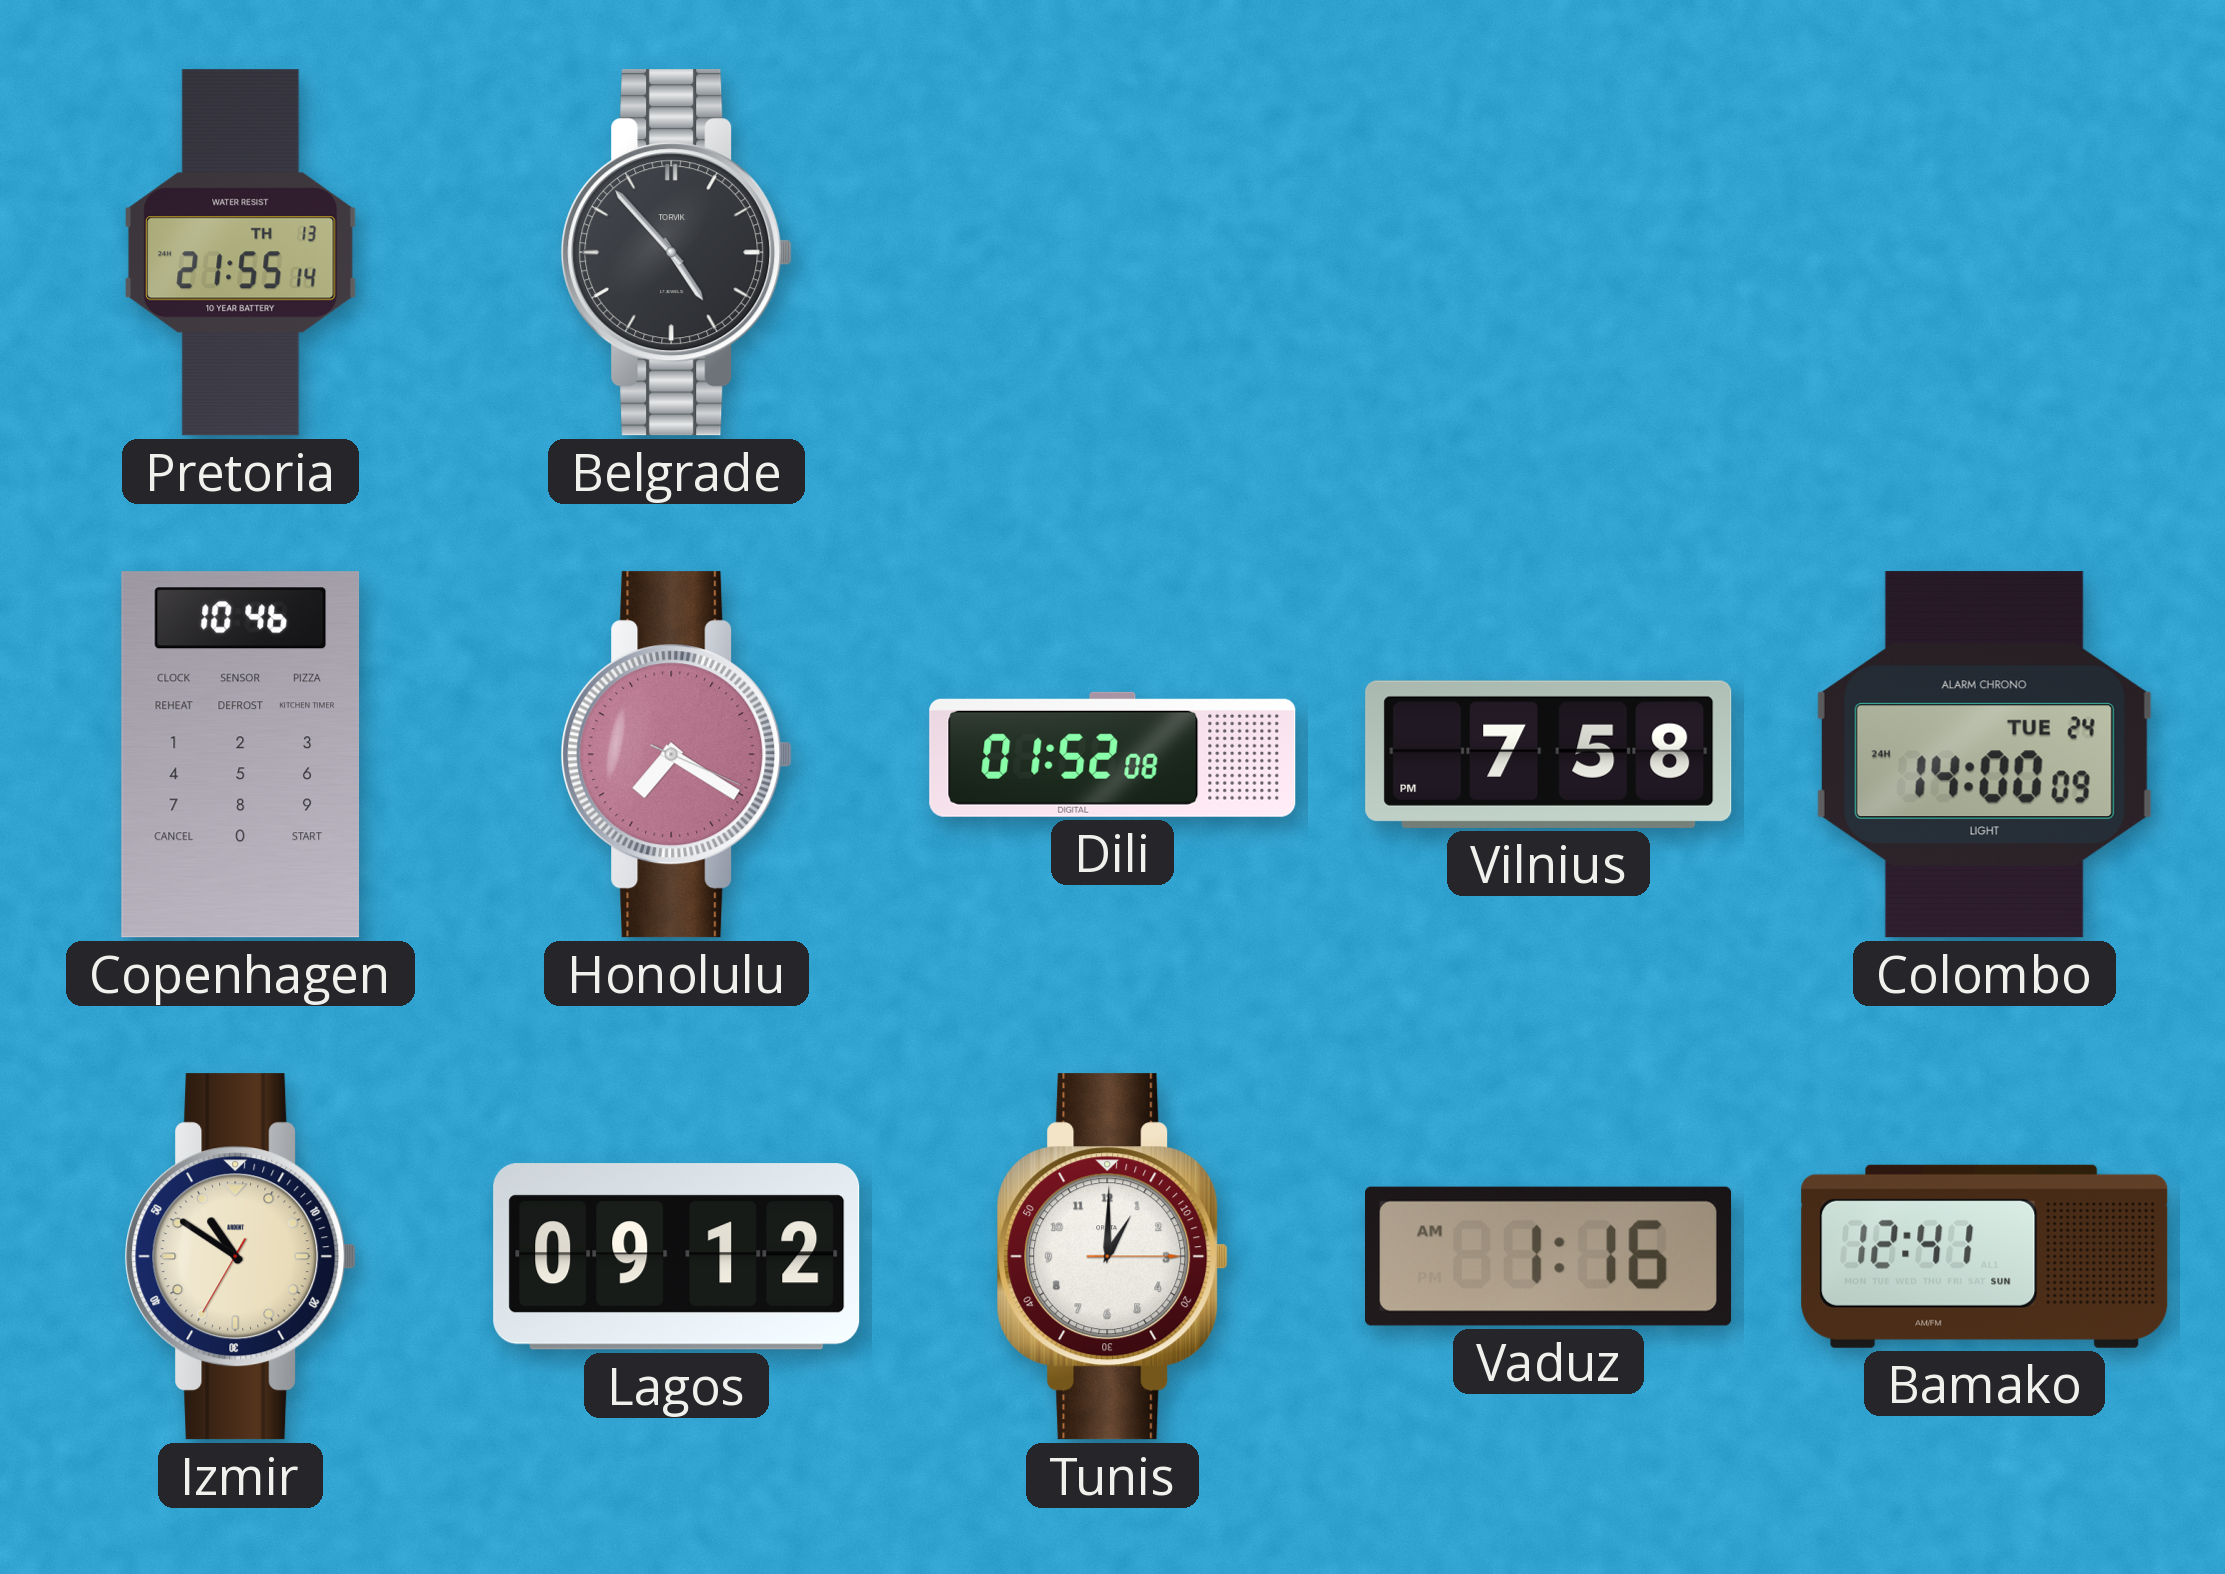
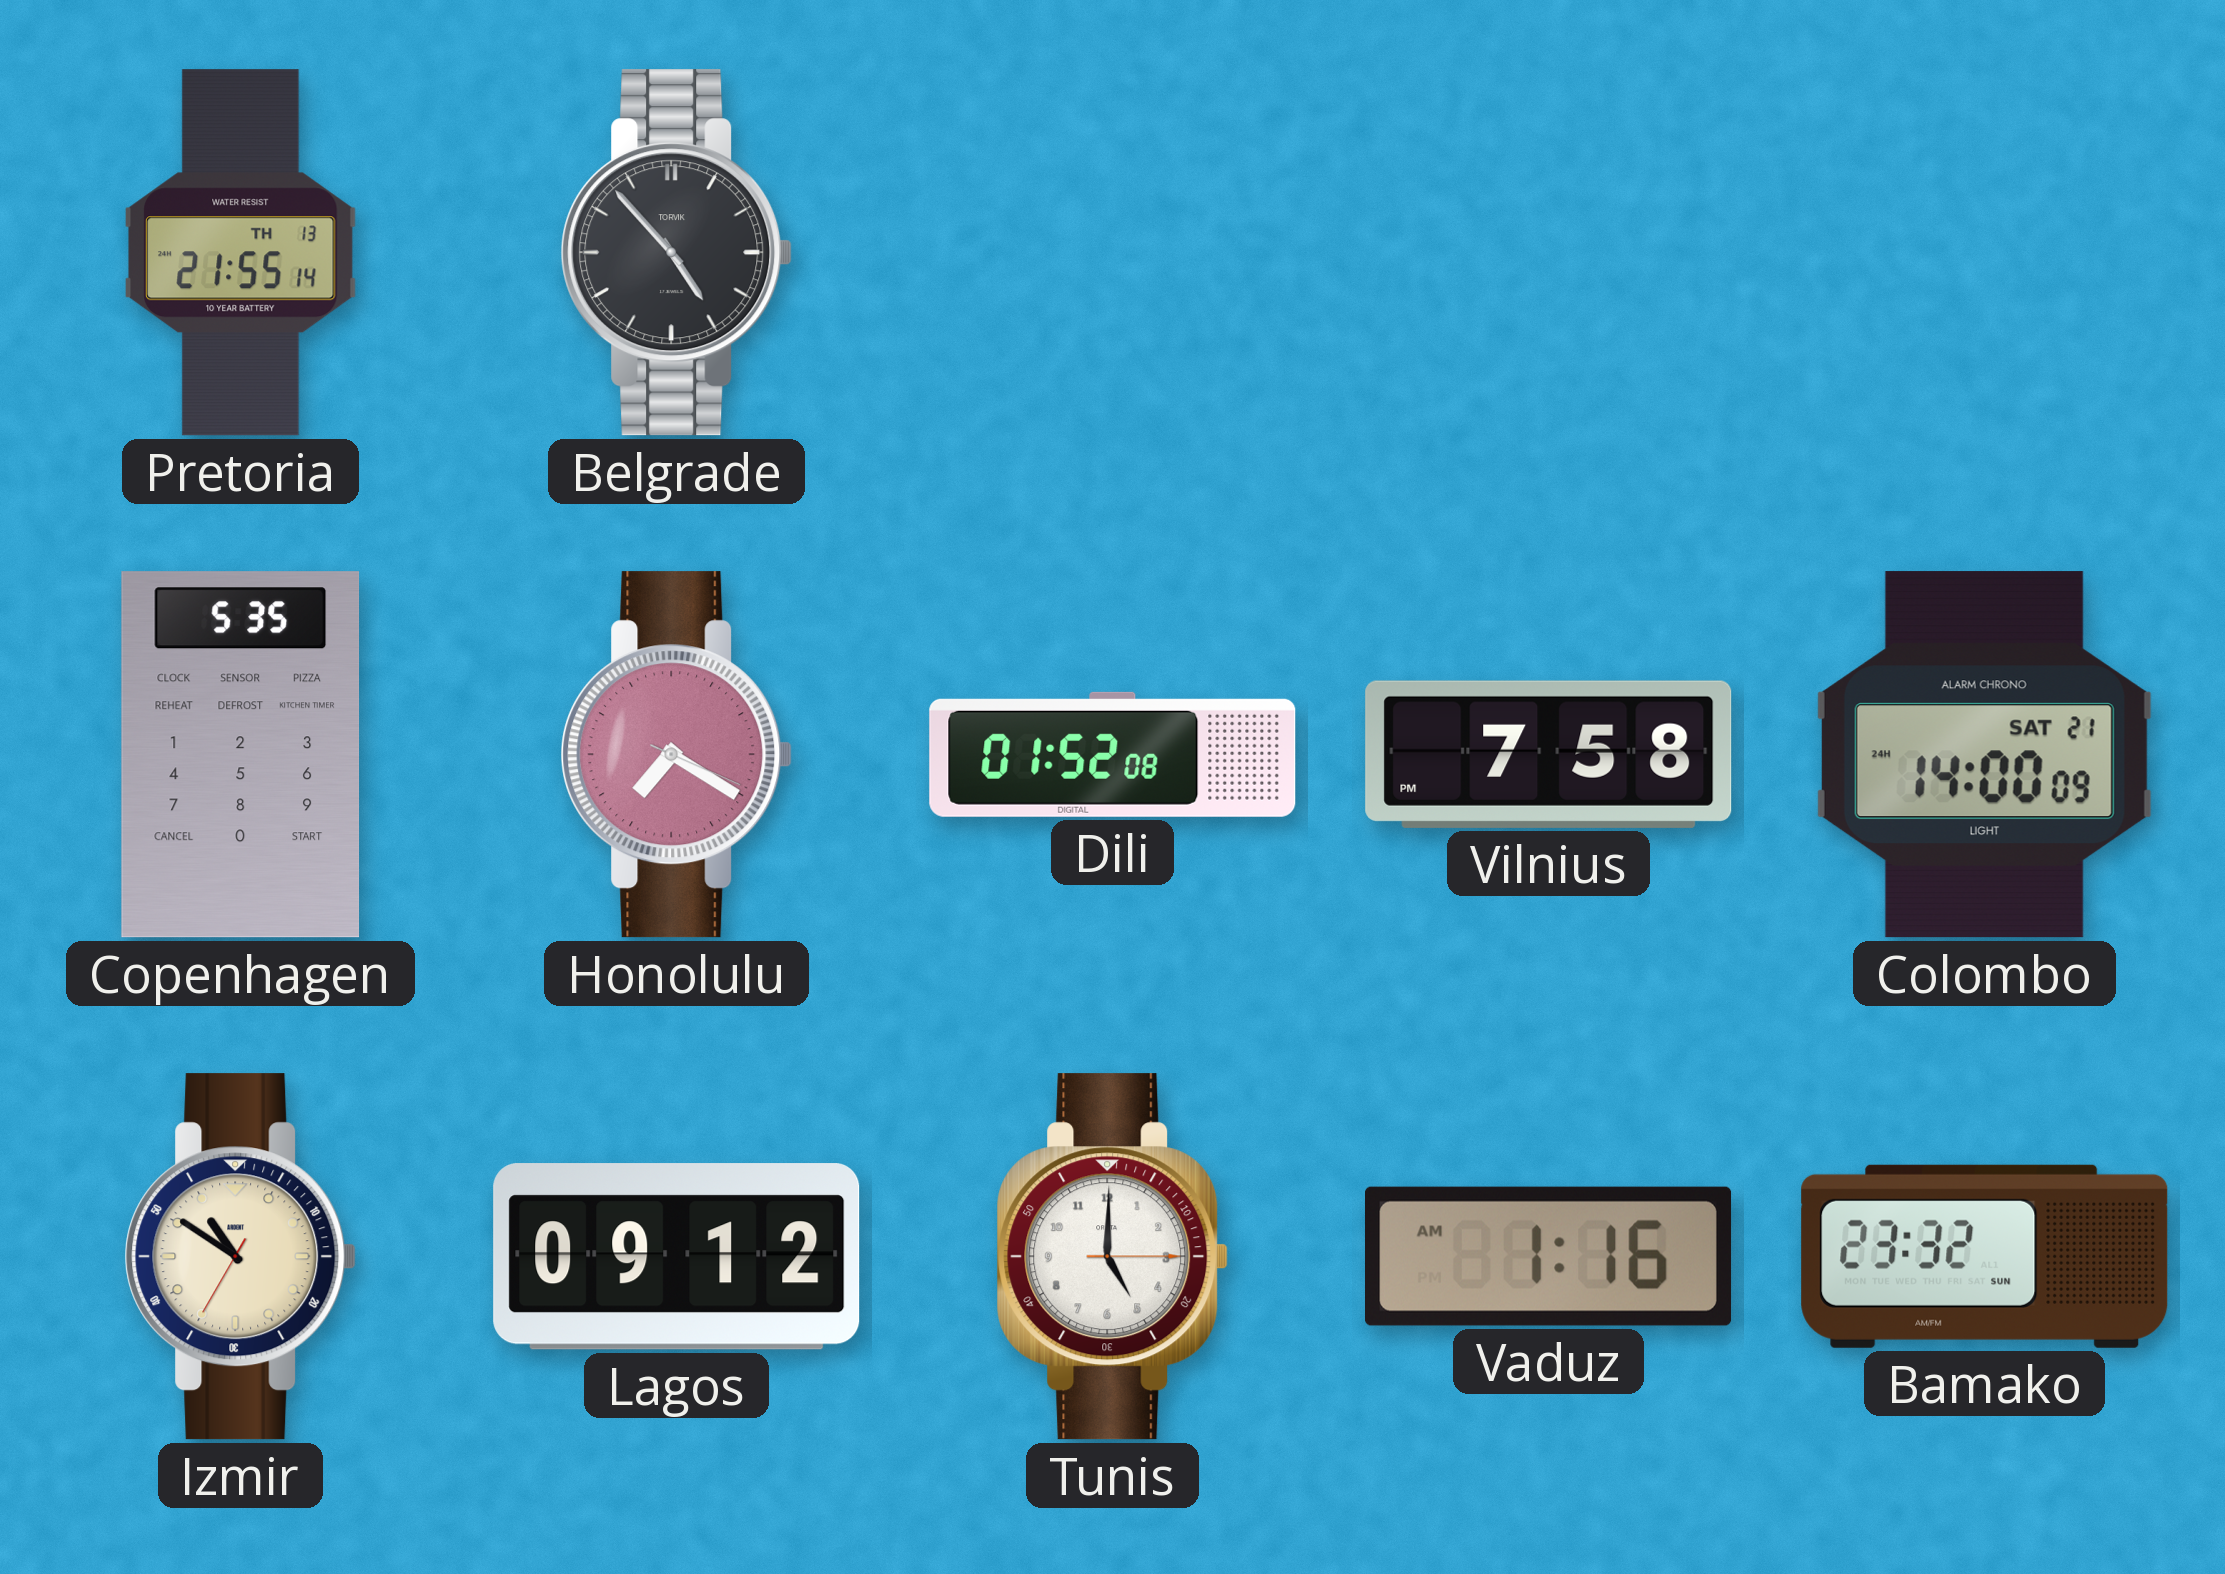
Copenhagen: 10:46 -> 5:35
Colombo date: TUE 24 -> SAT 21
Tunis: 1:00 -> 5:00
Bamako: 12:41 -> 23:32
